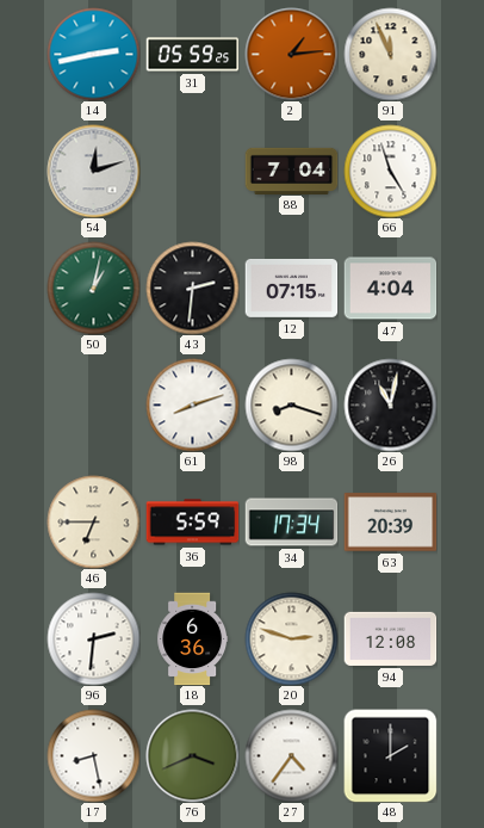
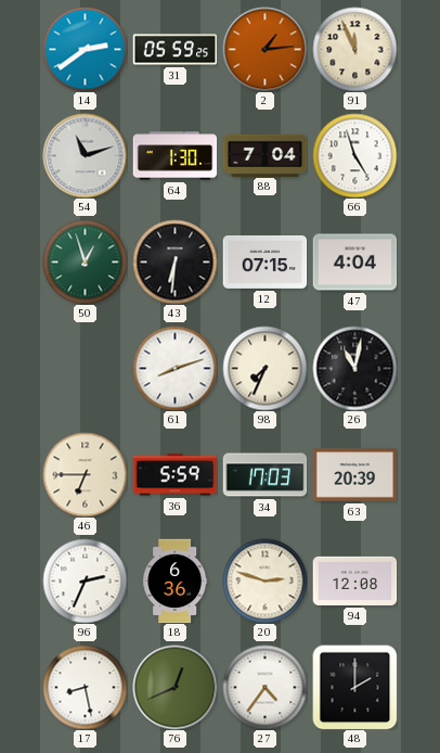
14: 2:43 -> 2:39
54: 12:12 -> 11:12
64: none -> 1:30
50: 1:02 -> 12:57
43: 2:31 -> 6:31
98: 8:18 -> 7:34
34: 17:34 -> 17:03
96: 2:31 -> 2:34
76: 3:41 -> 12:41
